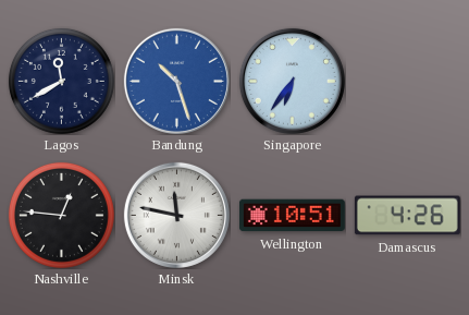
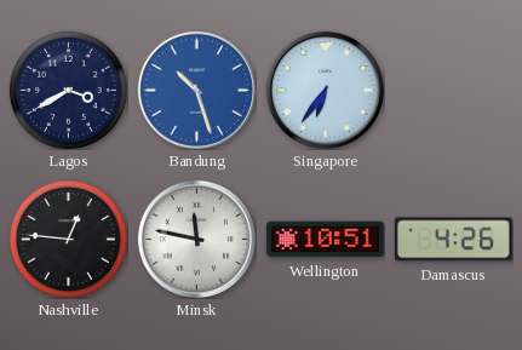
Lagos: 11:40 -> 3:40
